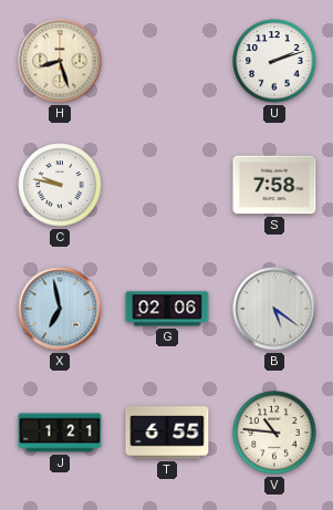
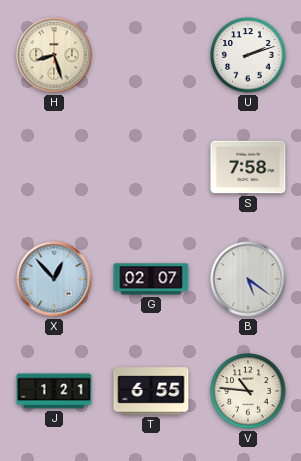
C: 9:47 -> none
X: 6:58 -> 12:53
G: 02:06 -> 02:07
